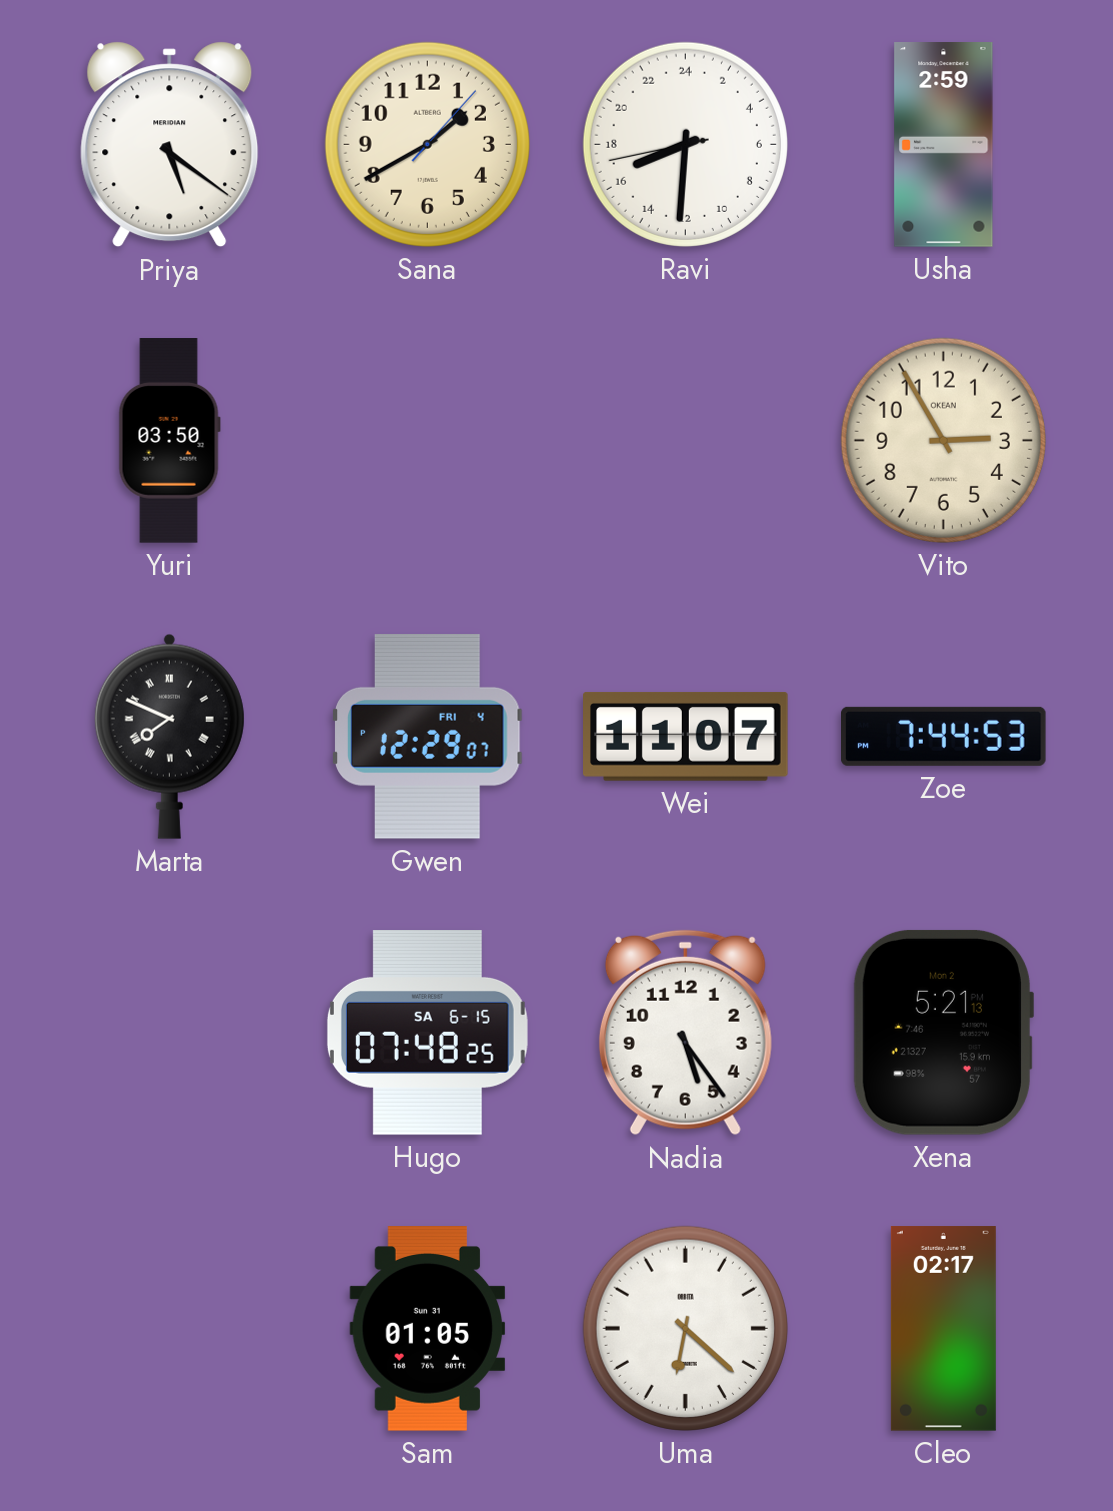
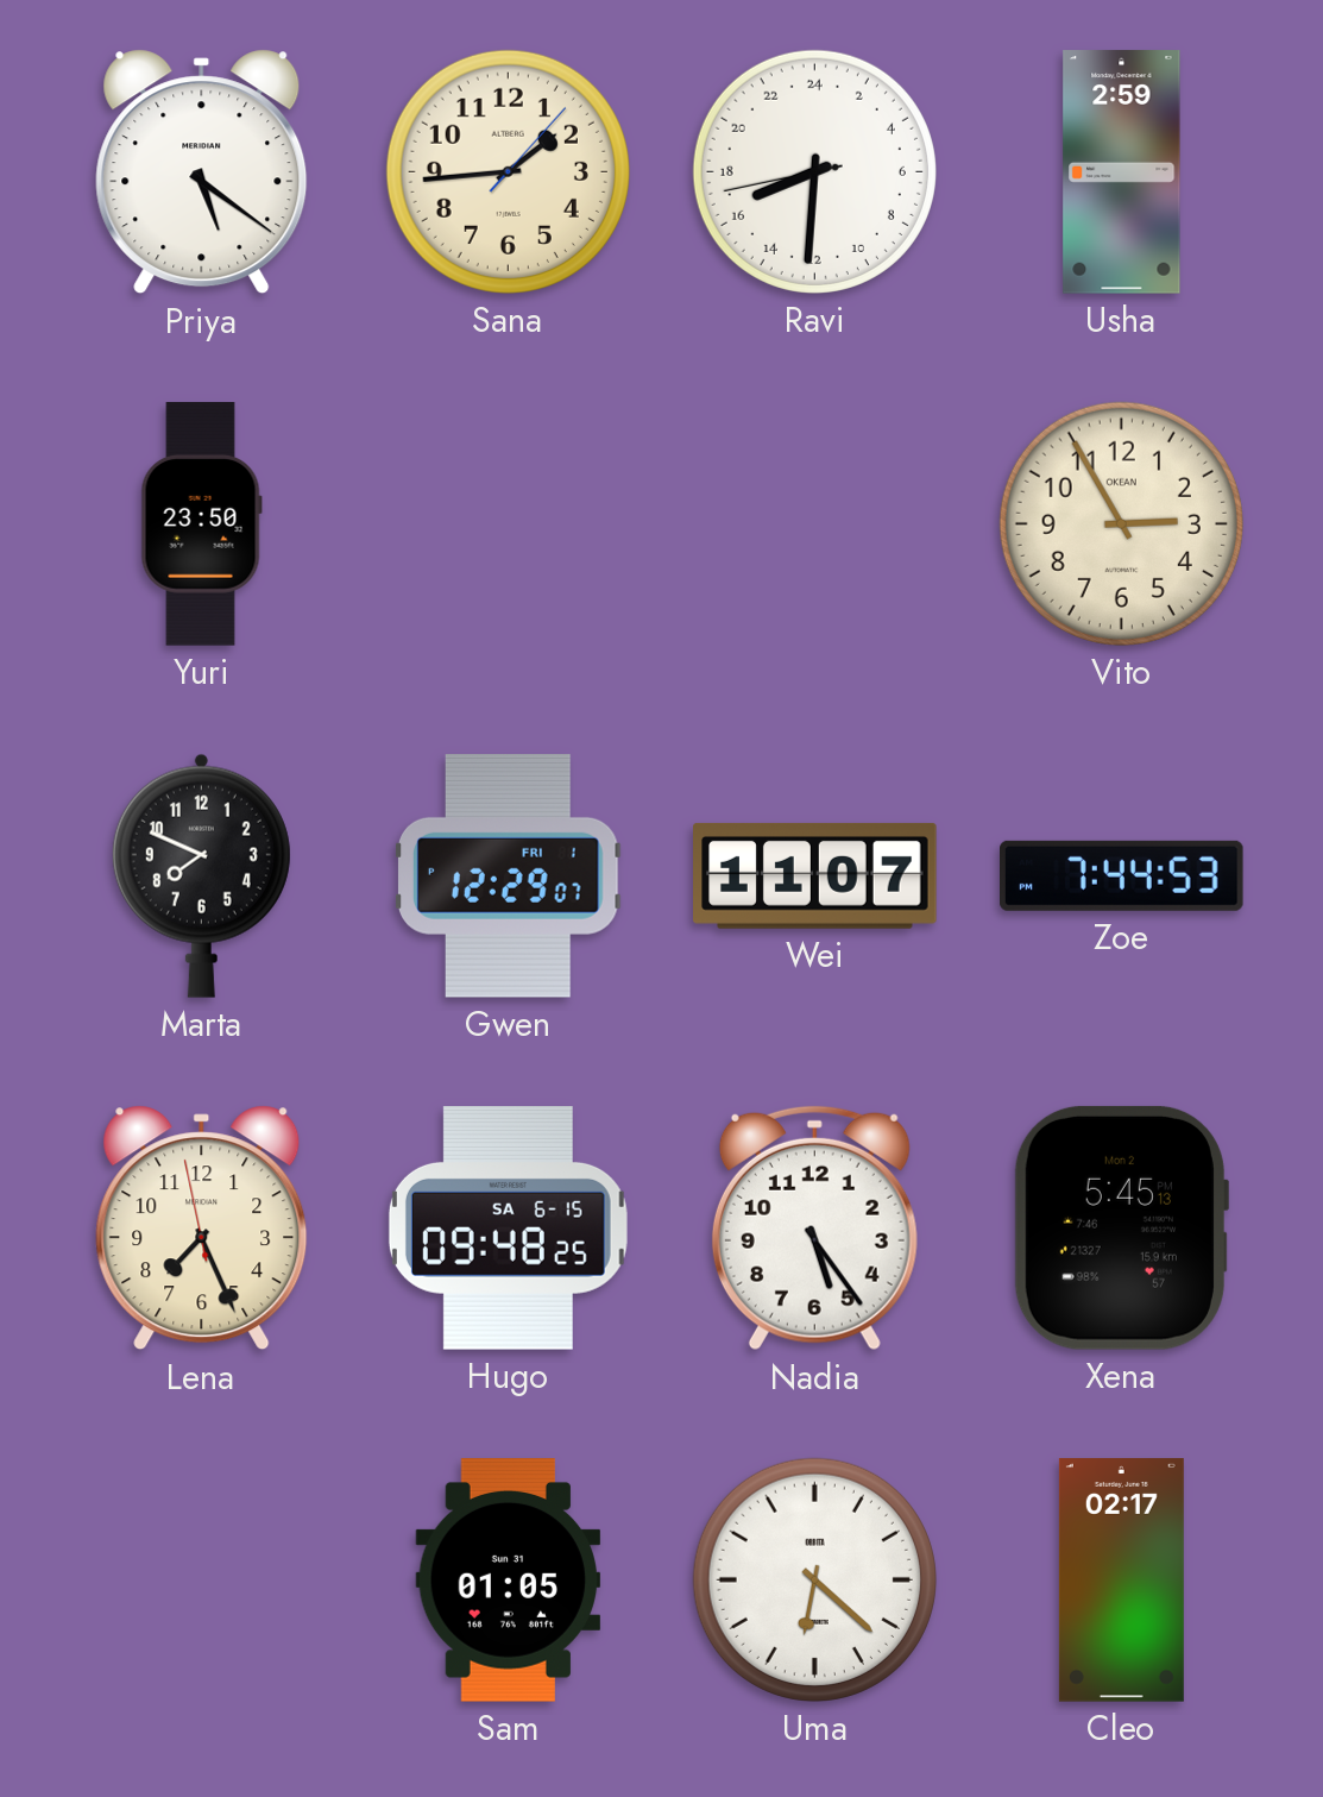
Sana: 1:40 -> 1:44
Yuri: 03:50 -> 23:50
Marta numerals: Roman -> Arabic
Gwen date: FRI 4 -> FRI 1
Lena: none -> 7:25
Hugo: 07:48 -> 09:48
Xena: 5:21 -> 5:45
